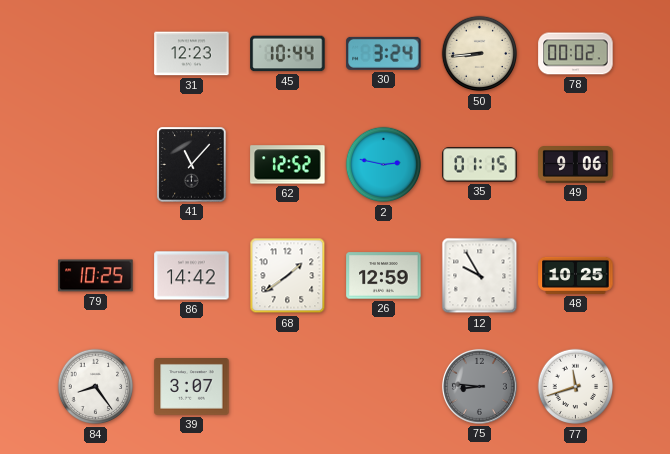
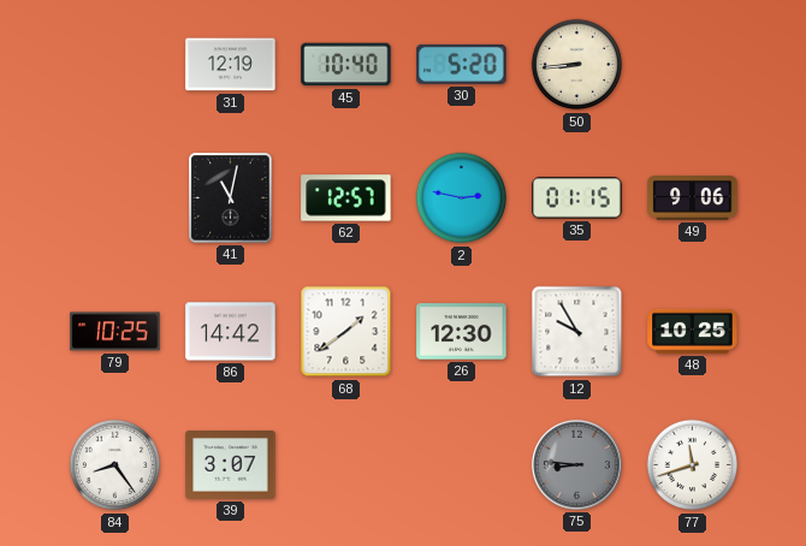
31: 12:23 -> 12:19
45: 10:44 -> 10:40
30: 3:24 -> 5:20
78: 00:02 -> none
41: 11:07 -> 11:02
62: 12:52 -> 12:57
26: 12:59 -> 12:30
